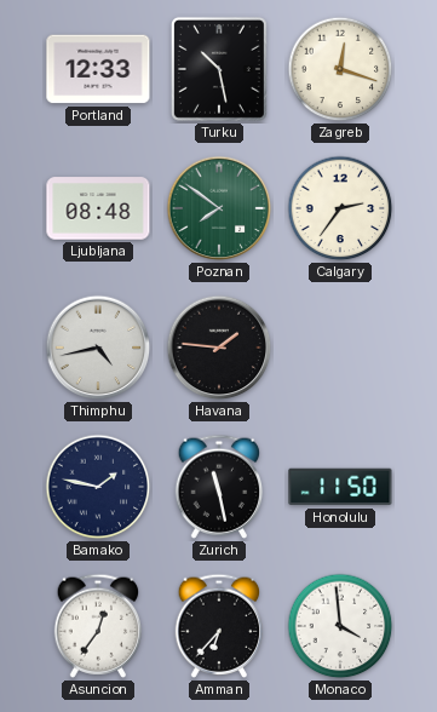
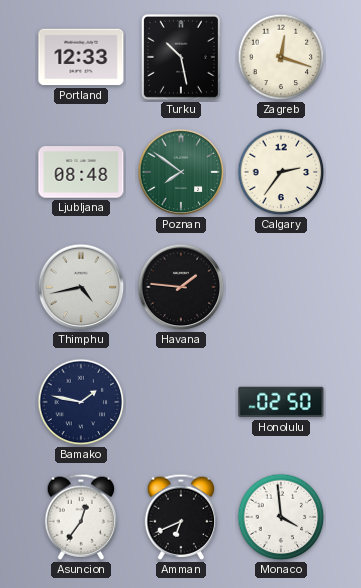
Zurich: 11:28 -> none
Honolulu: 11:50 -> 02:50
Amman: 6:37 -> 6:41
